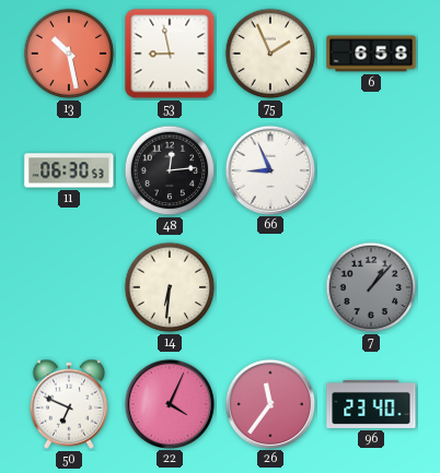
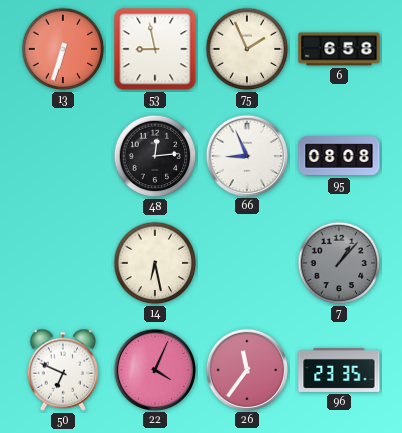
13: 10:28 -> 6:33
11: 06:30 -> none
95: none -> 08:08
14: 6:31 -> 6:28
96: 23:40 -> 23:35
